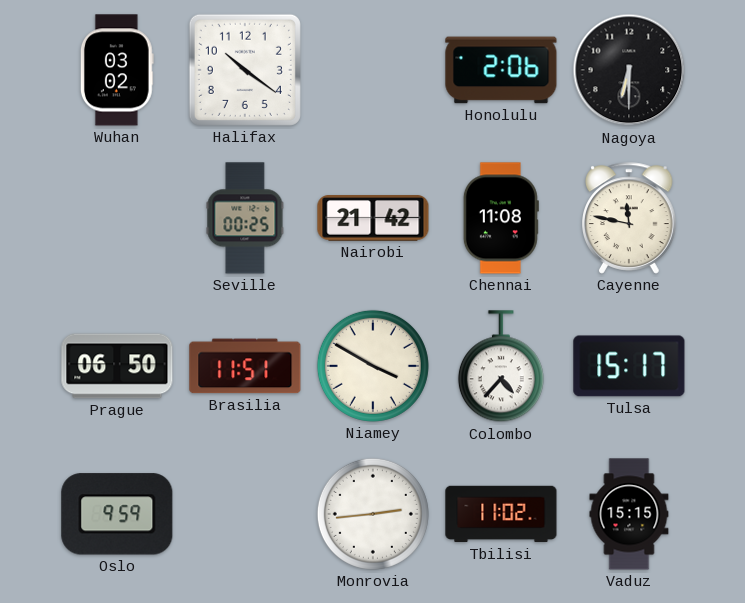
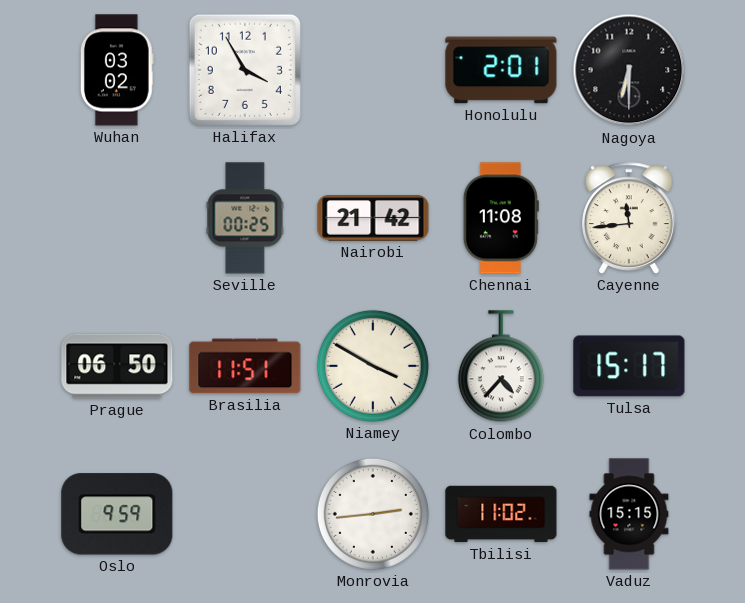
Halifax: 10:21 -> 3:55
Honolulu: 2:06 -> 2:01
Cayenne: 11:47 -> 11:44
